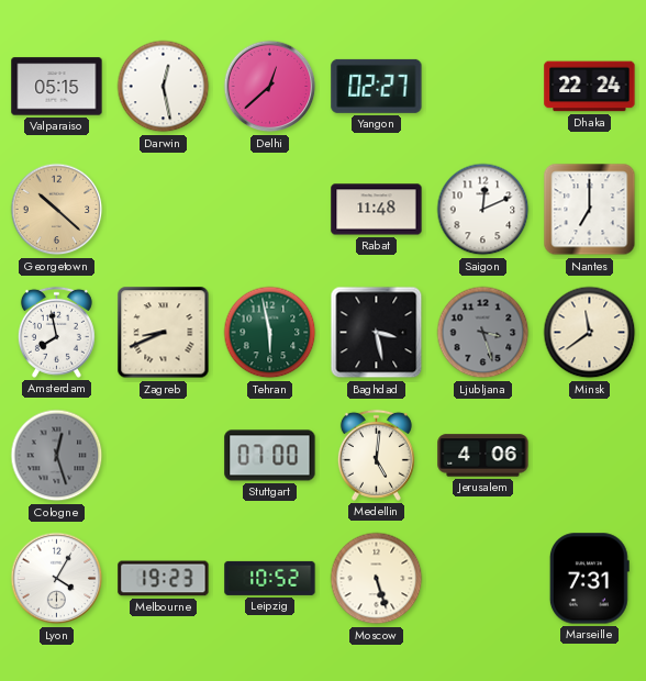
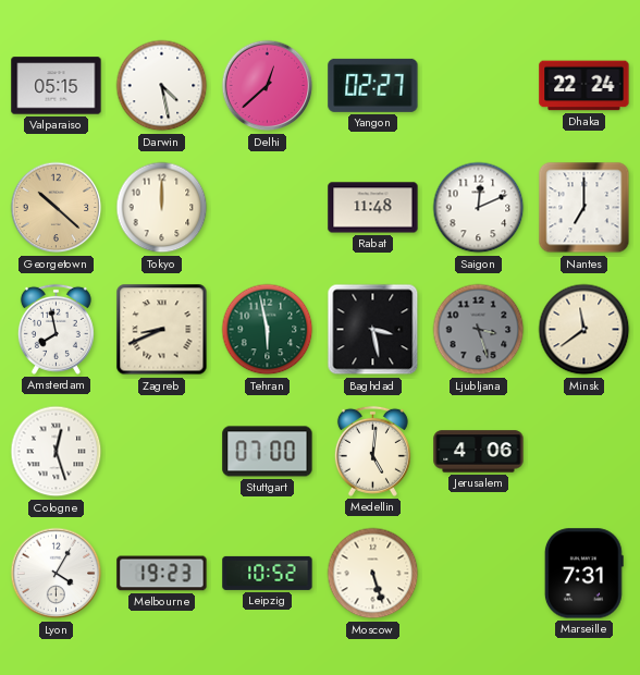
Darwin: 12:28 -> 4:28
Tokyo: none -> 12:00
Cologne dial: grey -> white
